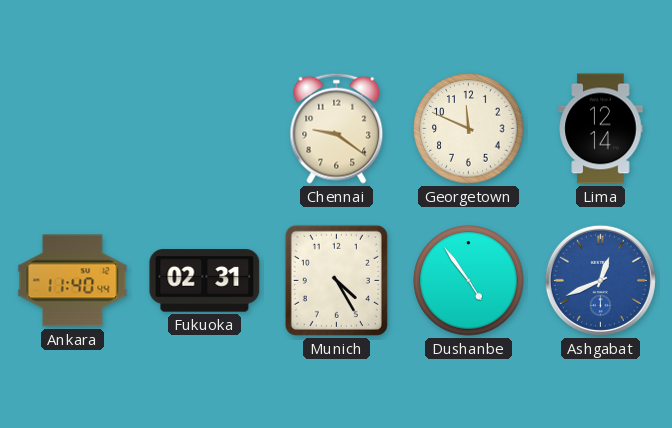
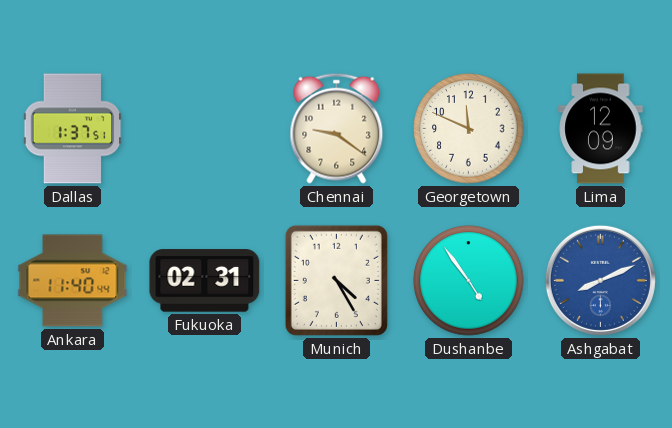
Dallas: none -> 1:37
Lima: 12:14 -> 12:09
Ashgabat: 12:41 -> 8:11
